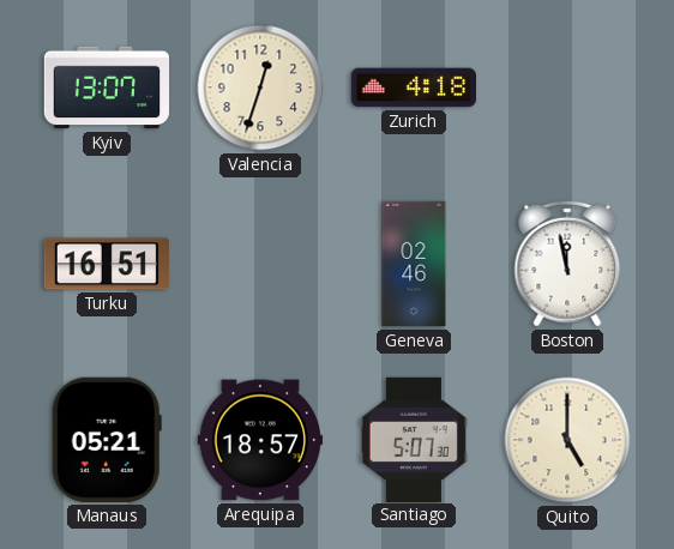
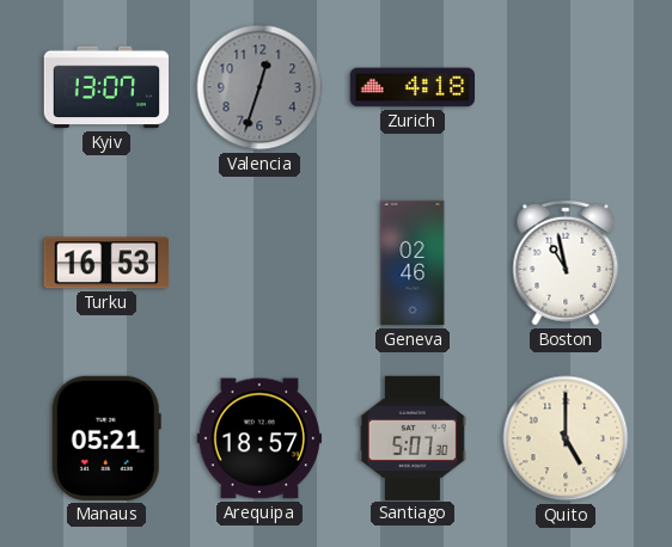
Valencia dial: cream -> grey
Turku: 16:51 -> 16:53
Boston: 11:58 -> 10:58
